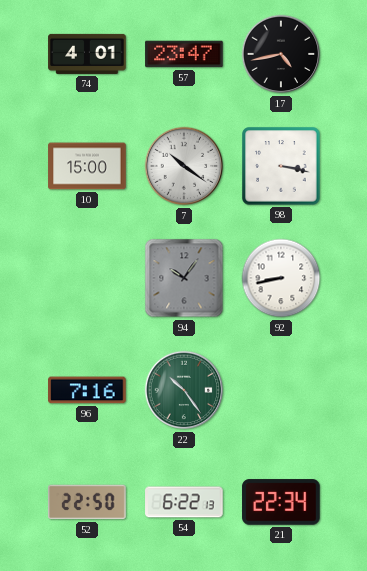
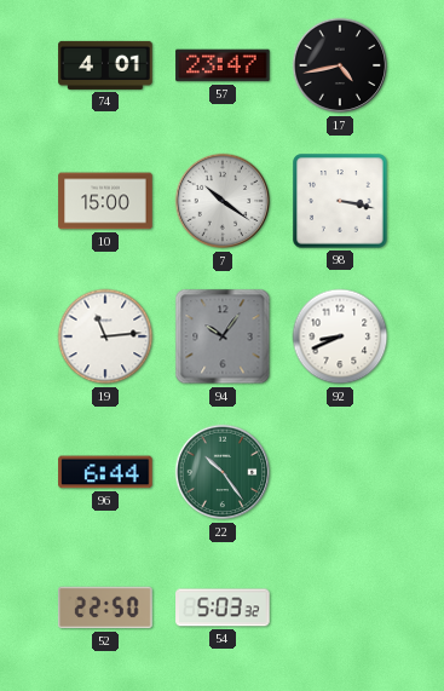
19: none -> 11:14
92: 8:43 -> 8:41
96: 7:16 -> 6:44
54: 6:22 -> 5:03
21: 22:34 -> none
